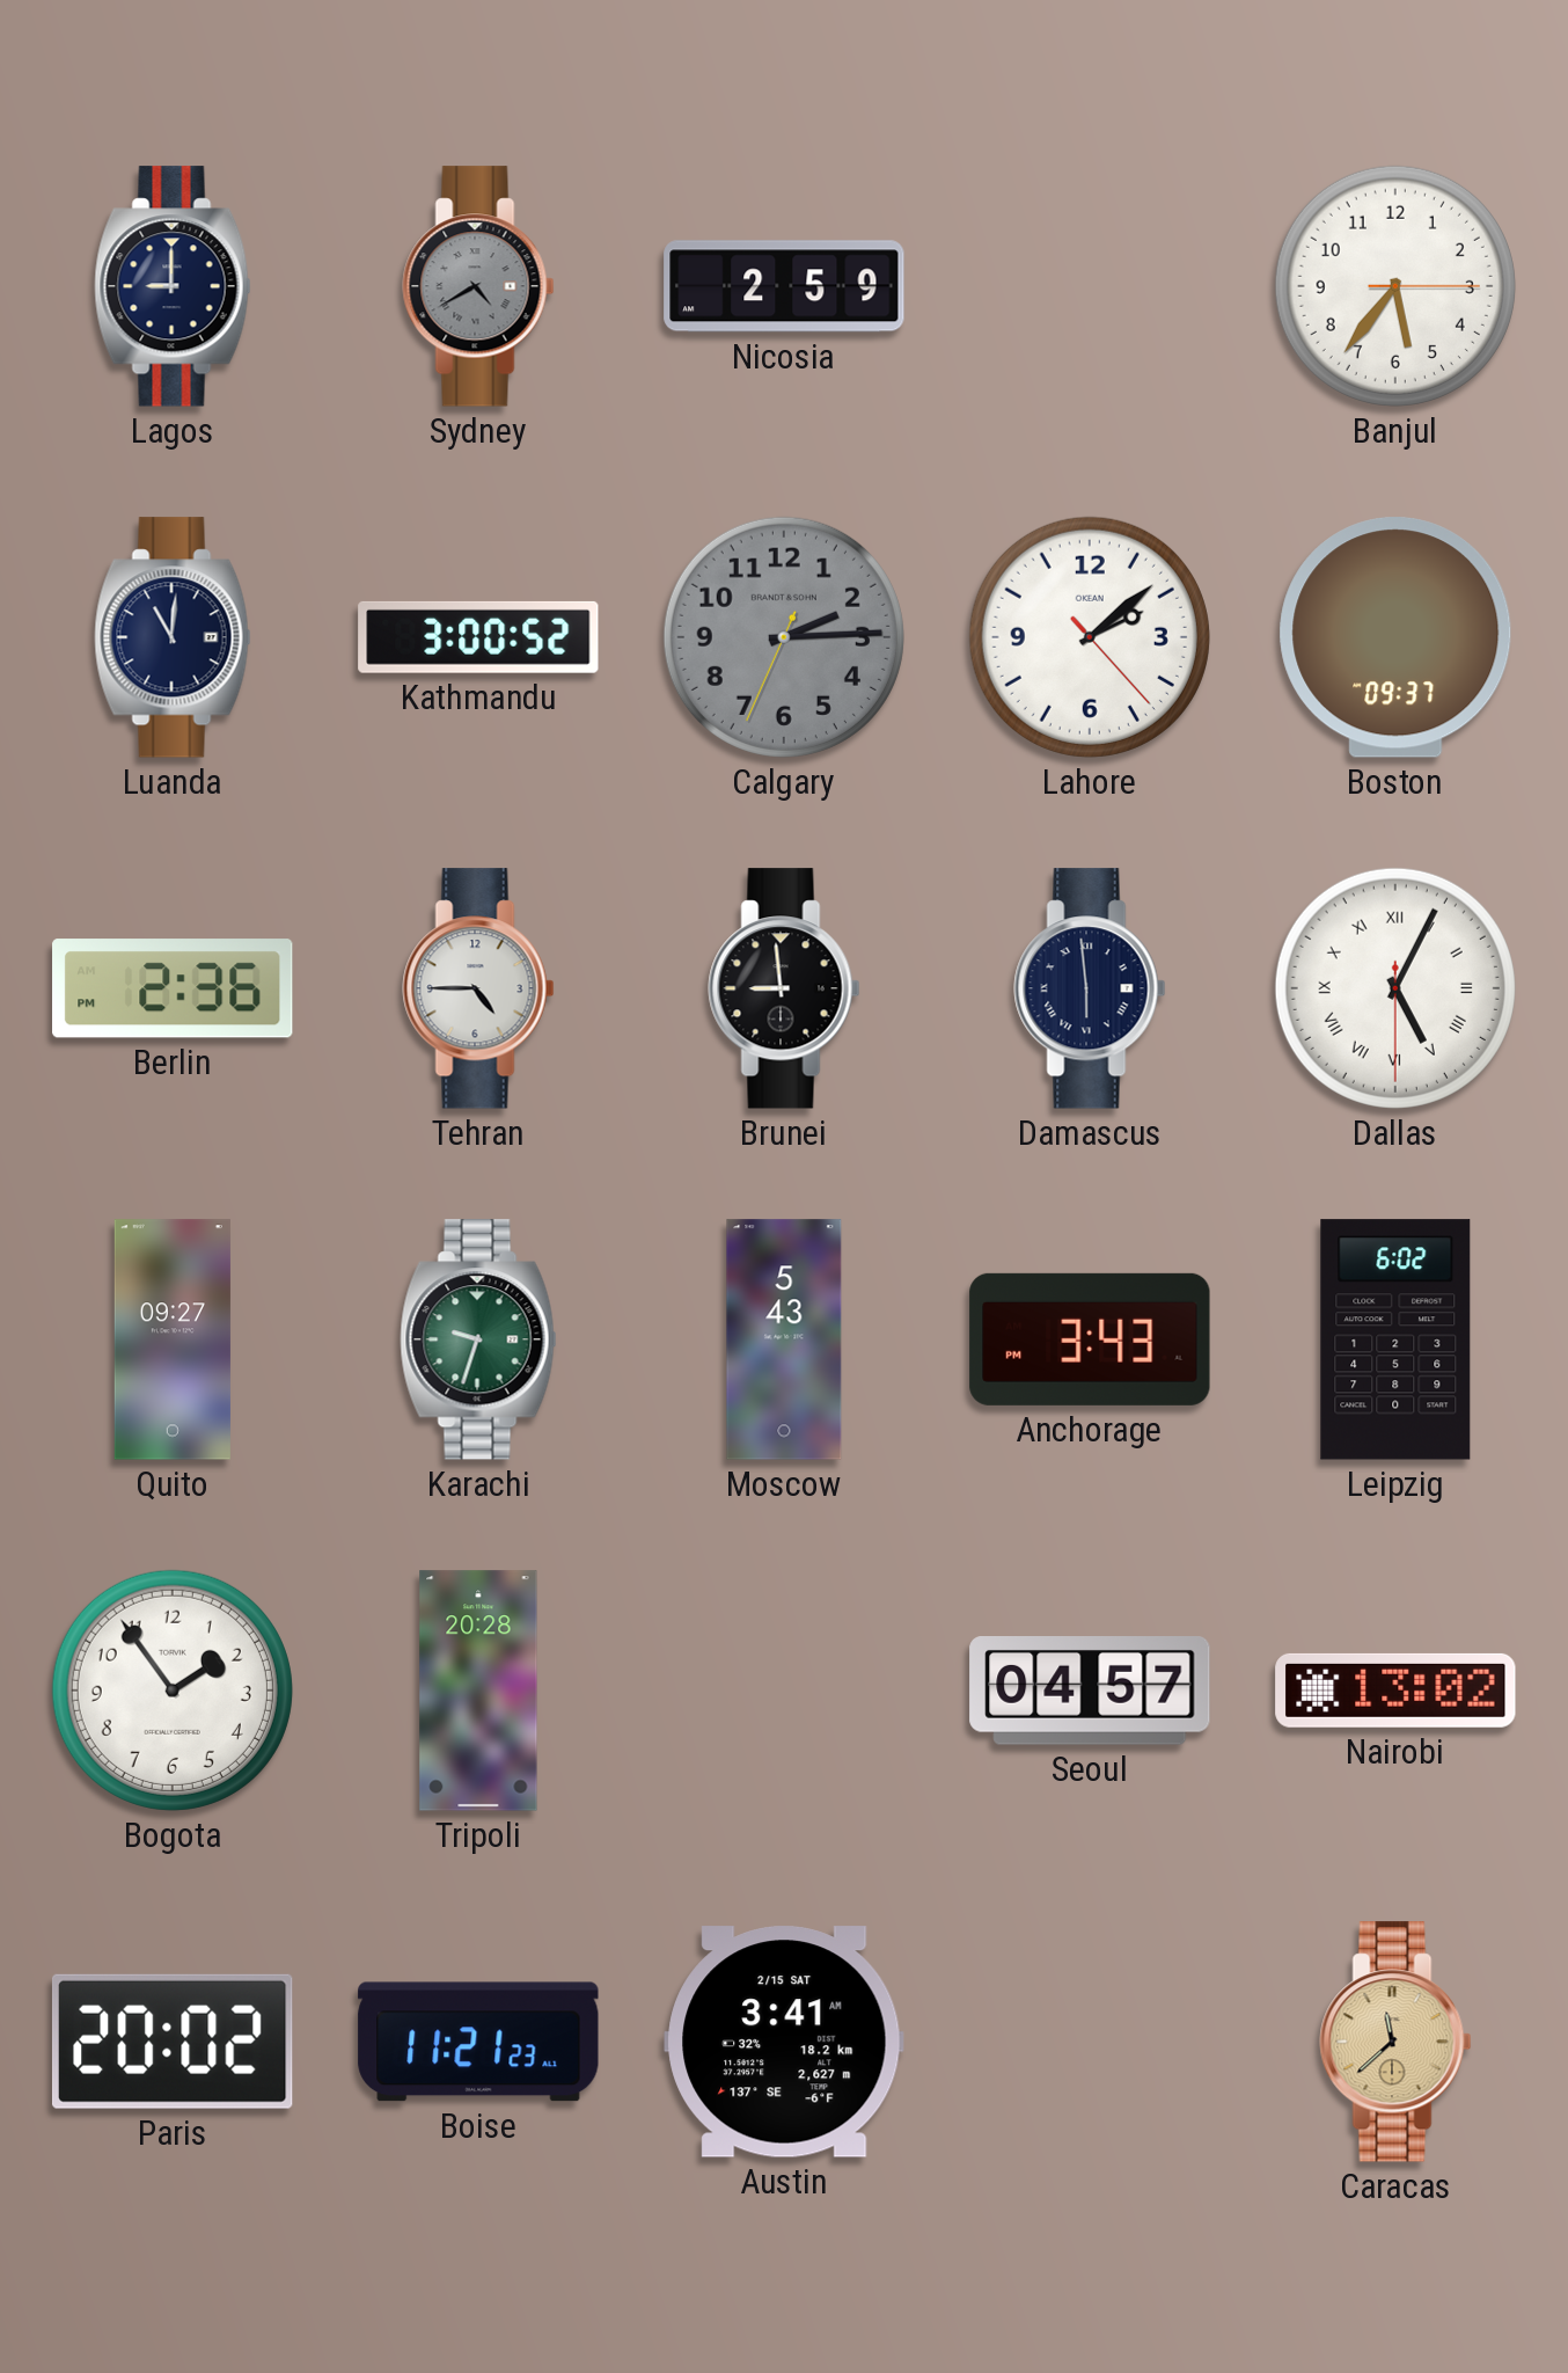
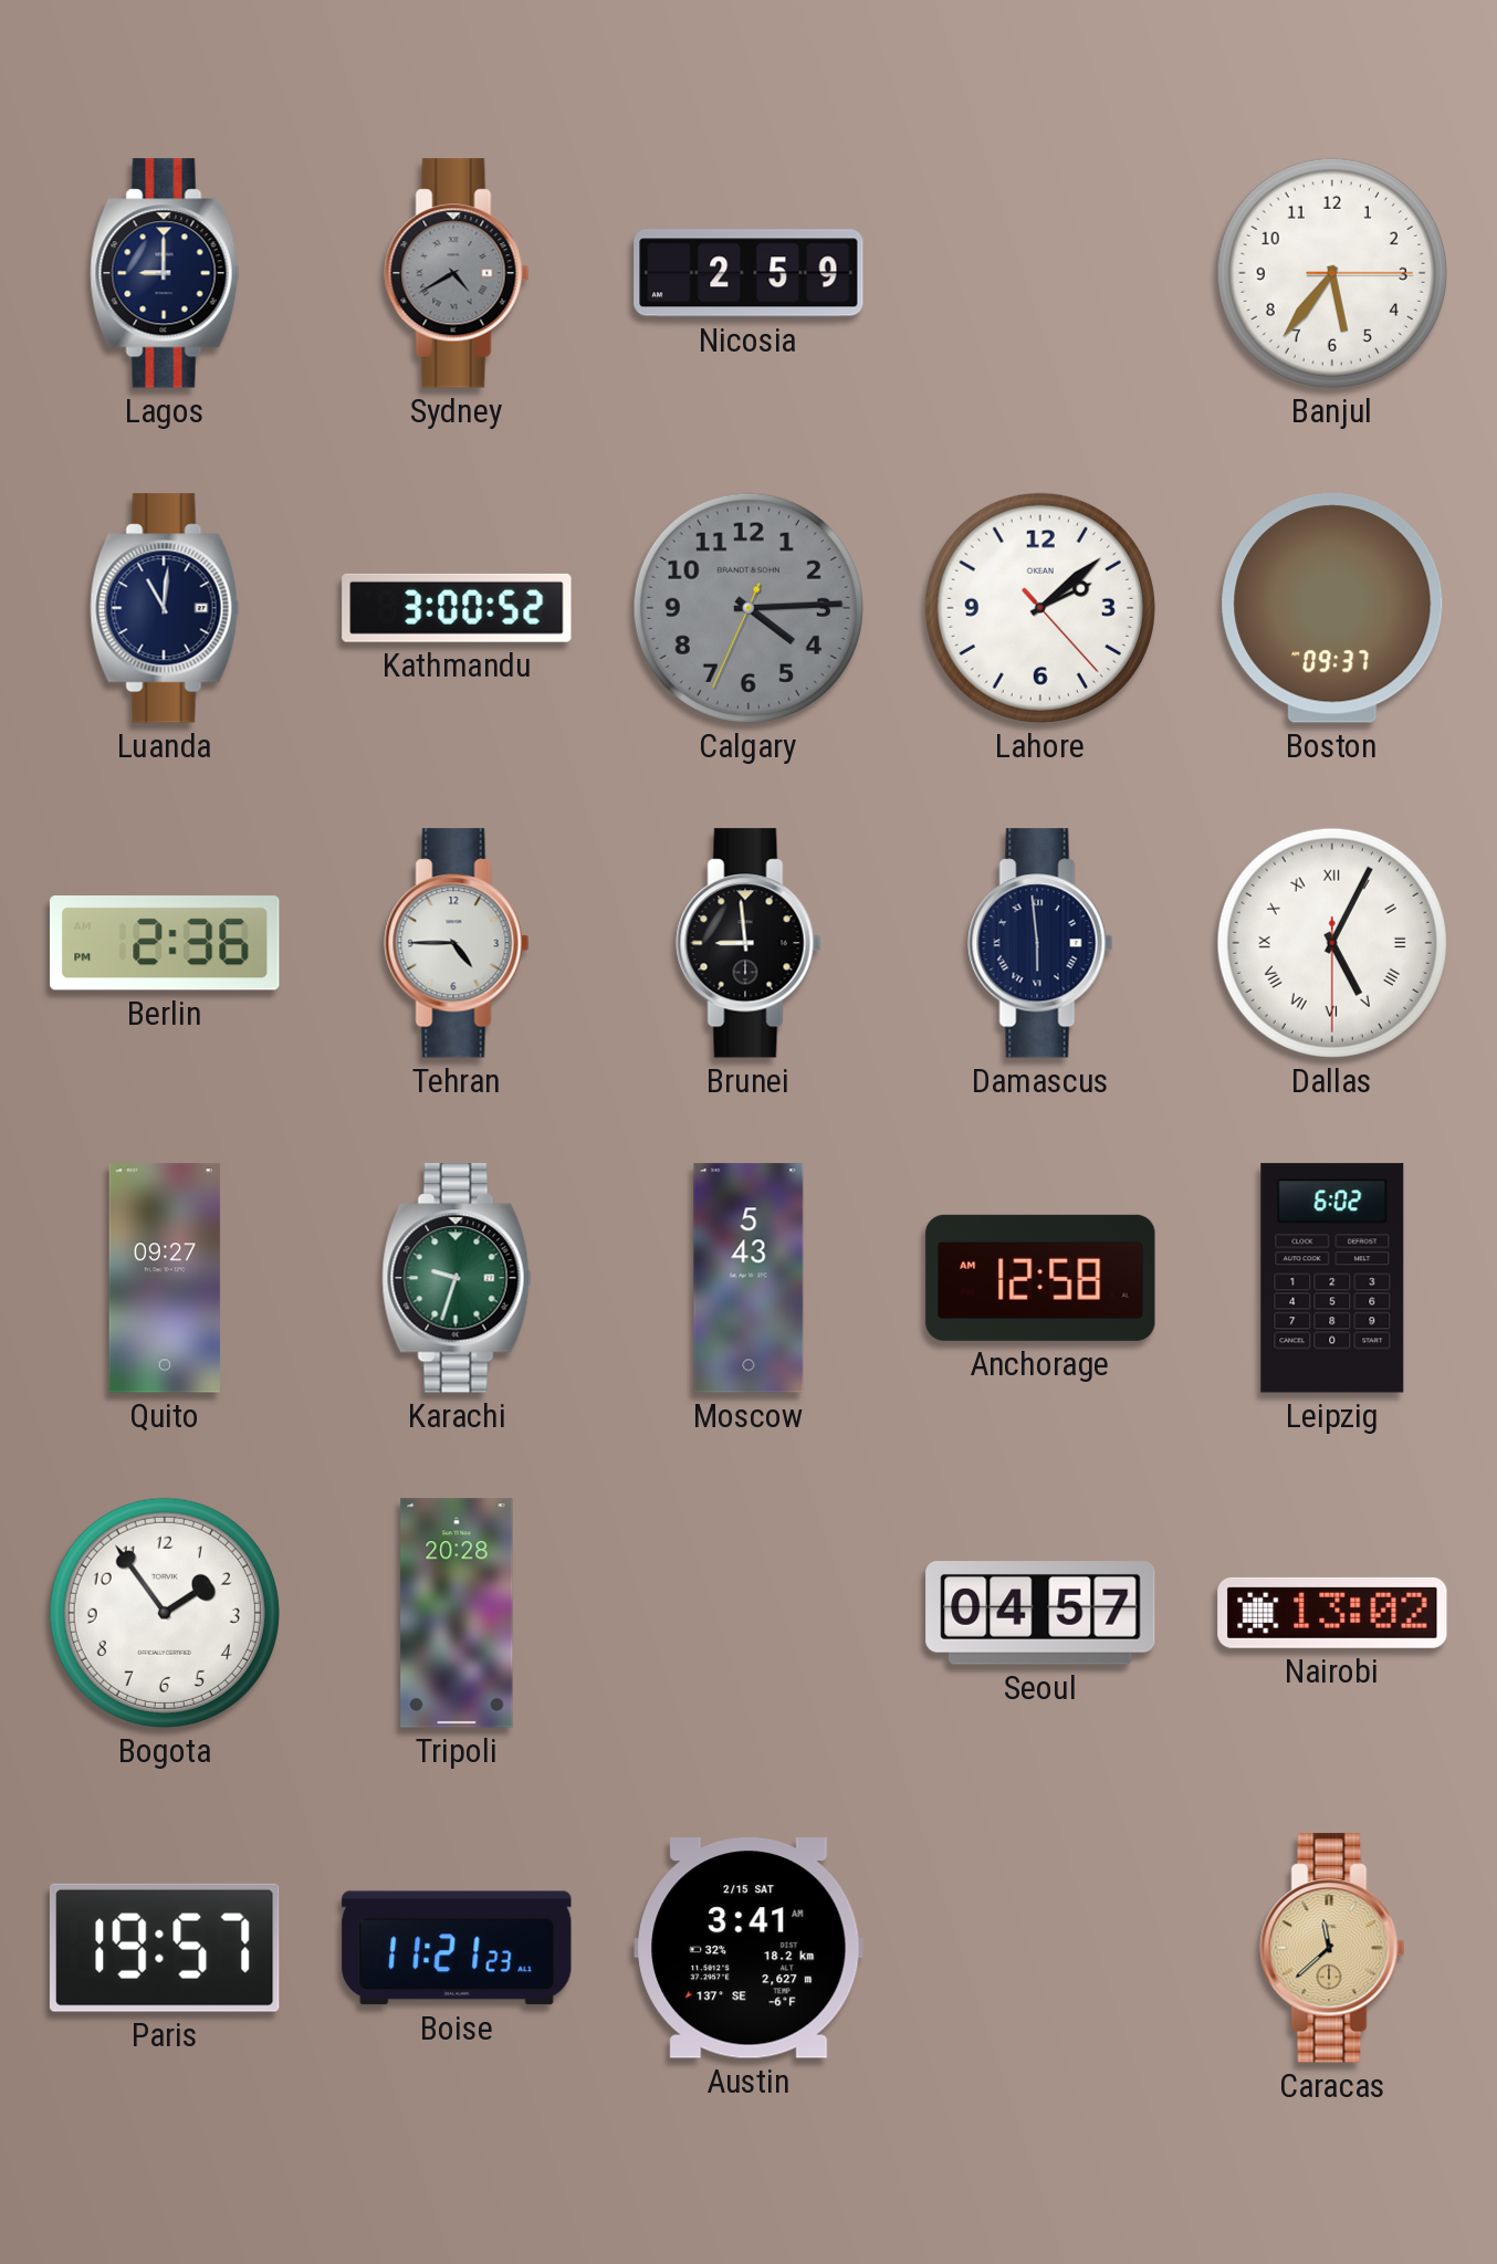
Calgary: 2:14 -> 4:14
Anchorage: 3:43 -> 12:58
Paris: 20:02 -> 19:57
